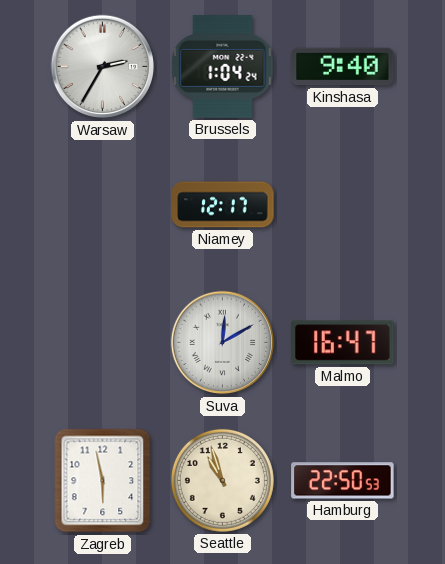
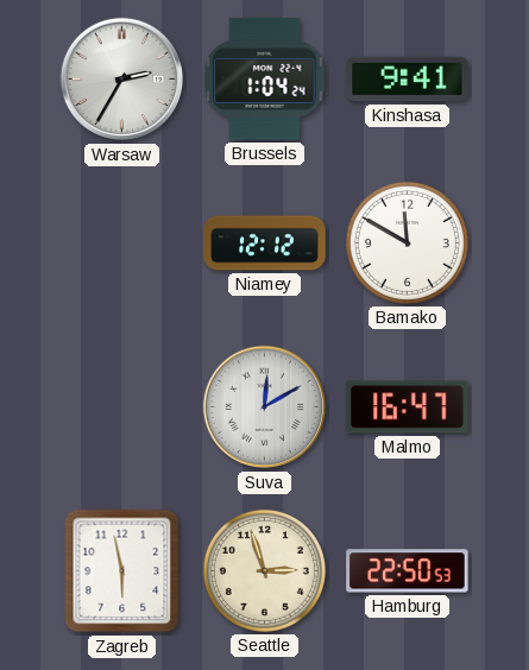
Kinshasa: 9:40 -> 9:41
Niamey: 12:17 -> 12:12
Bamako: none -> 11:50
Seattle: 10:57 -> 2:57
